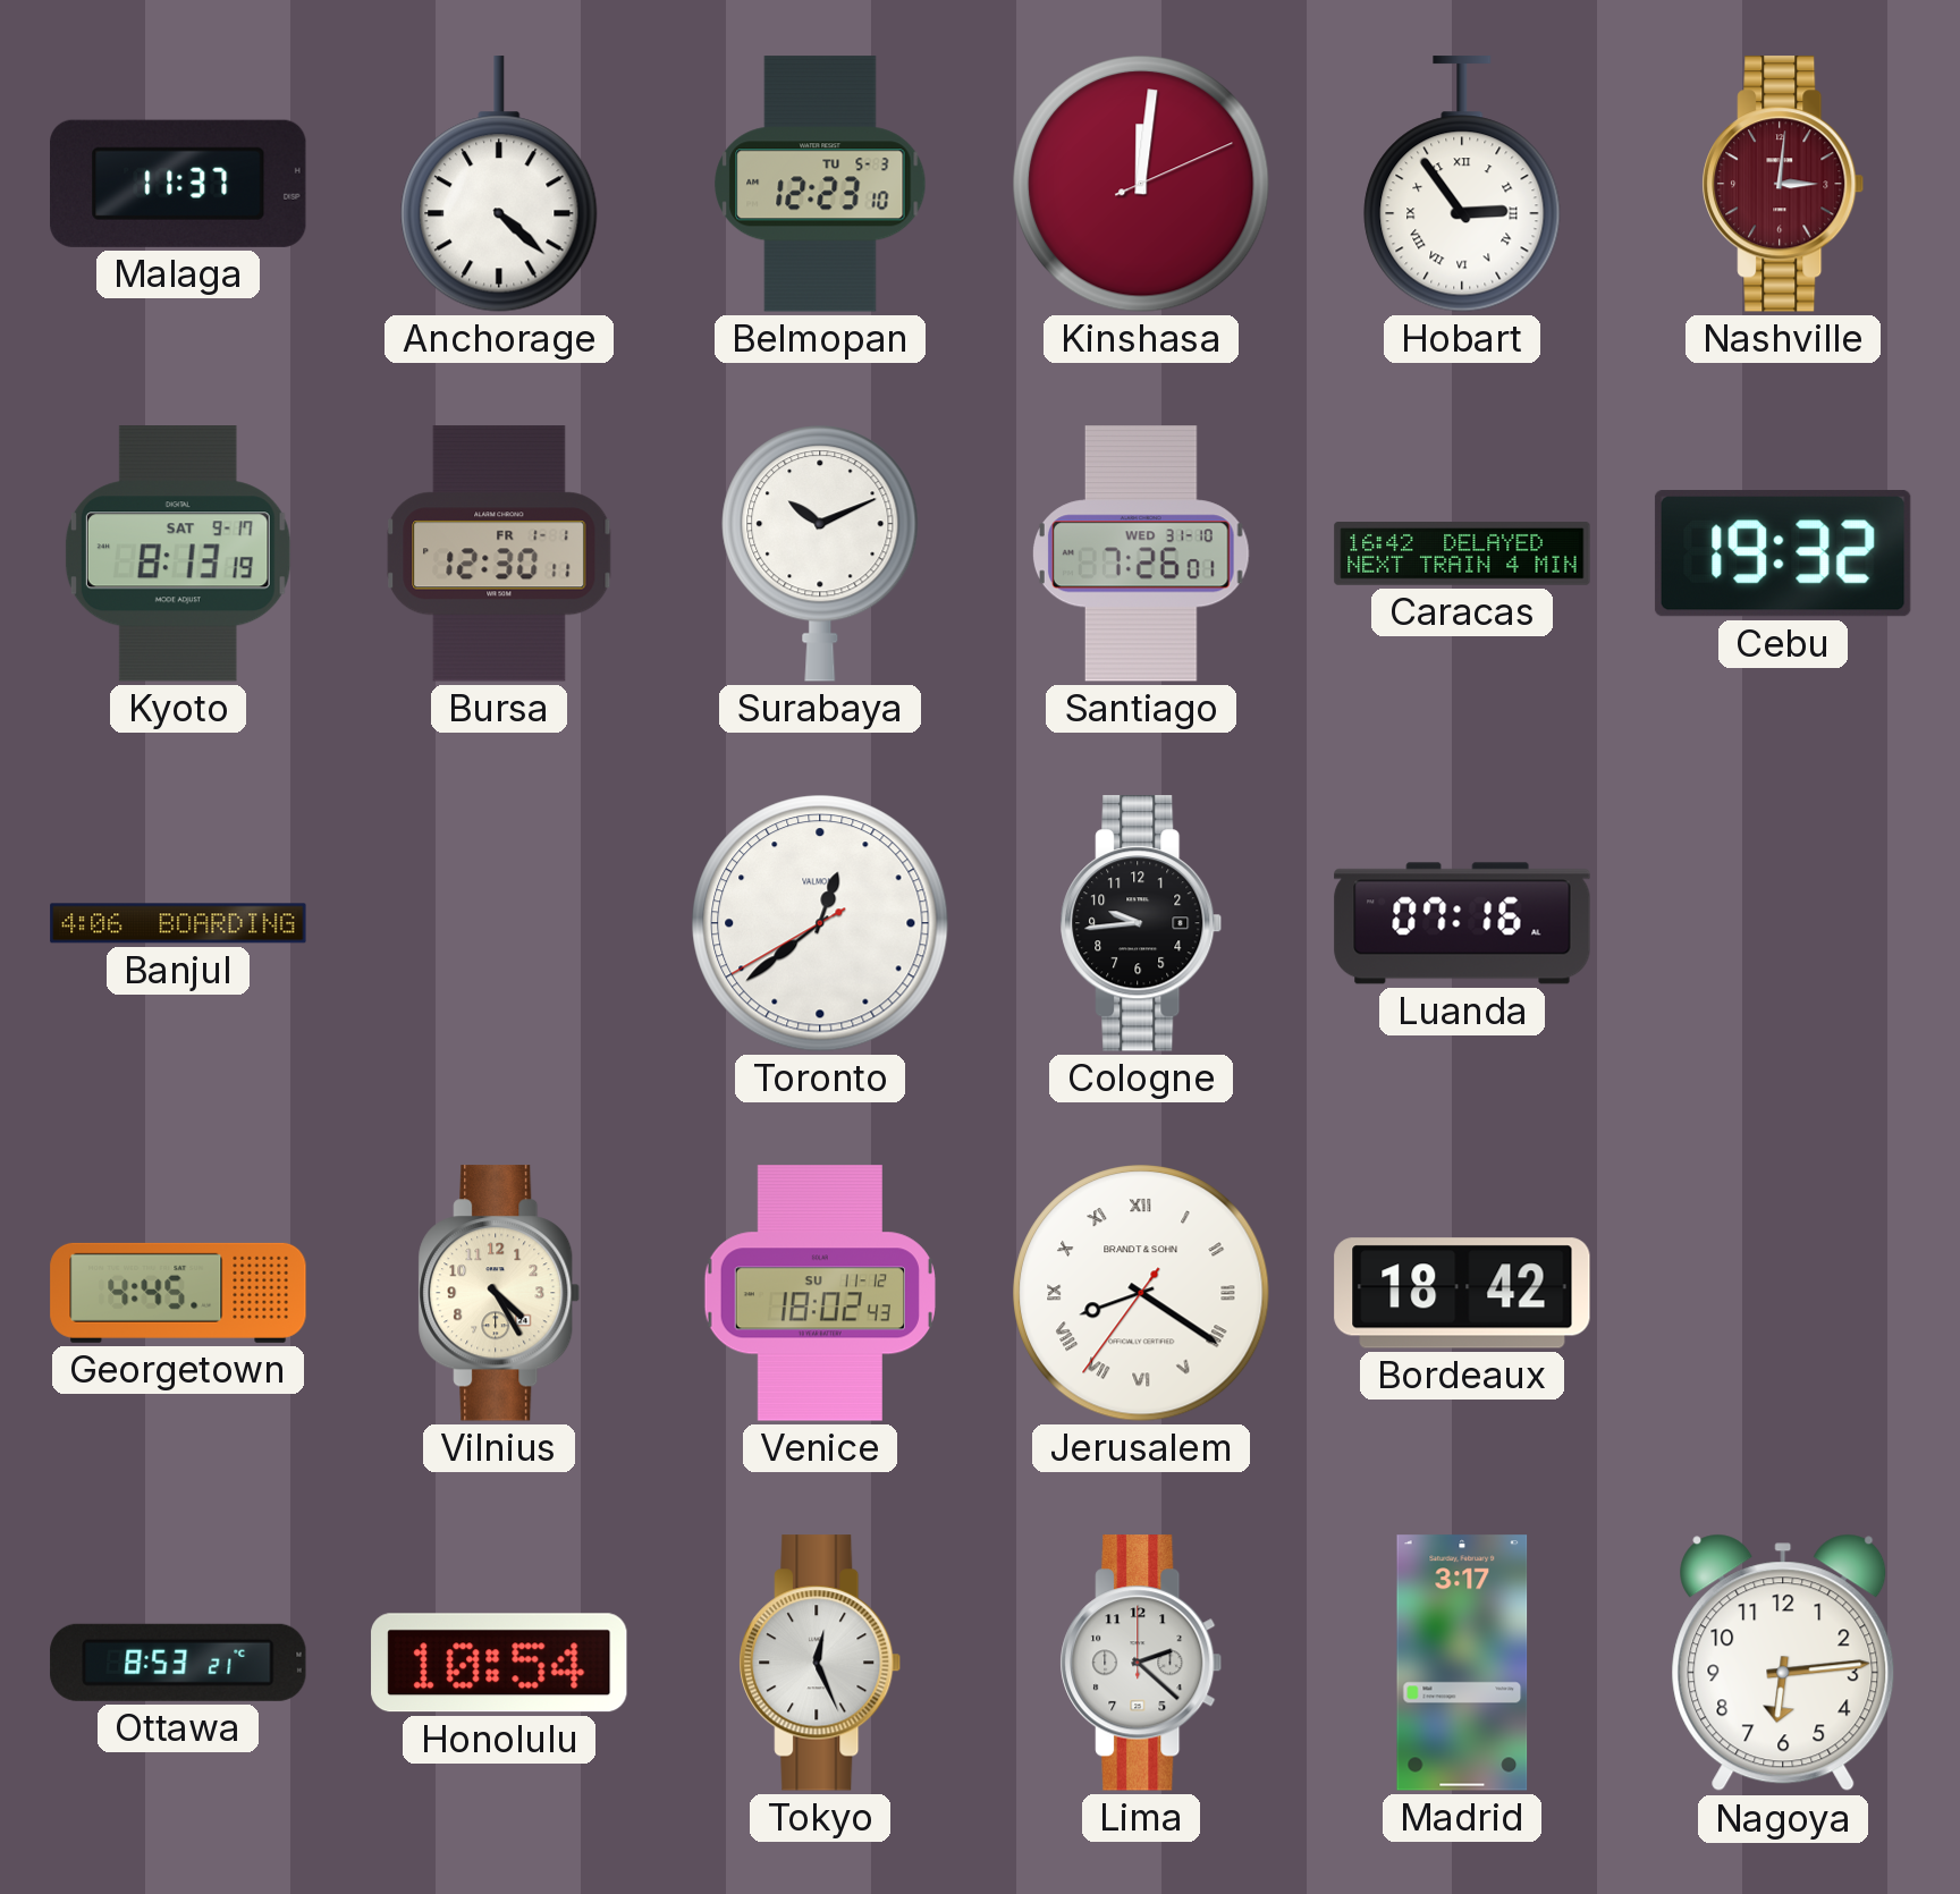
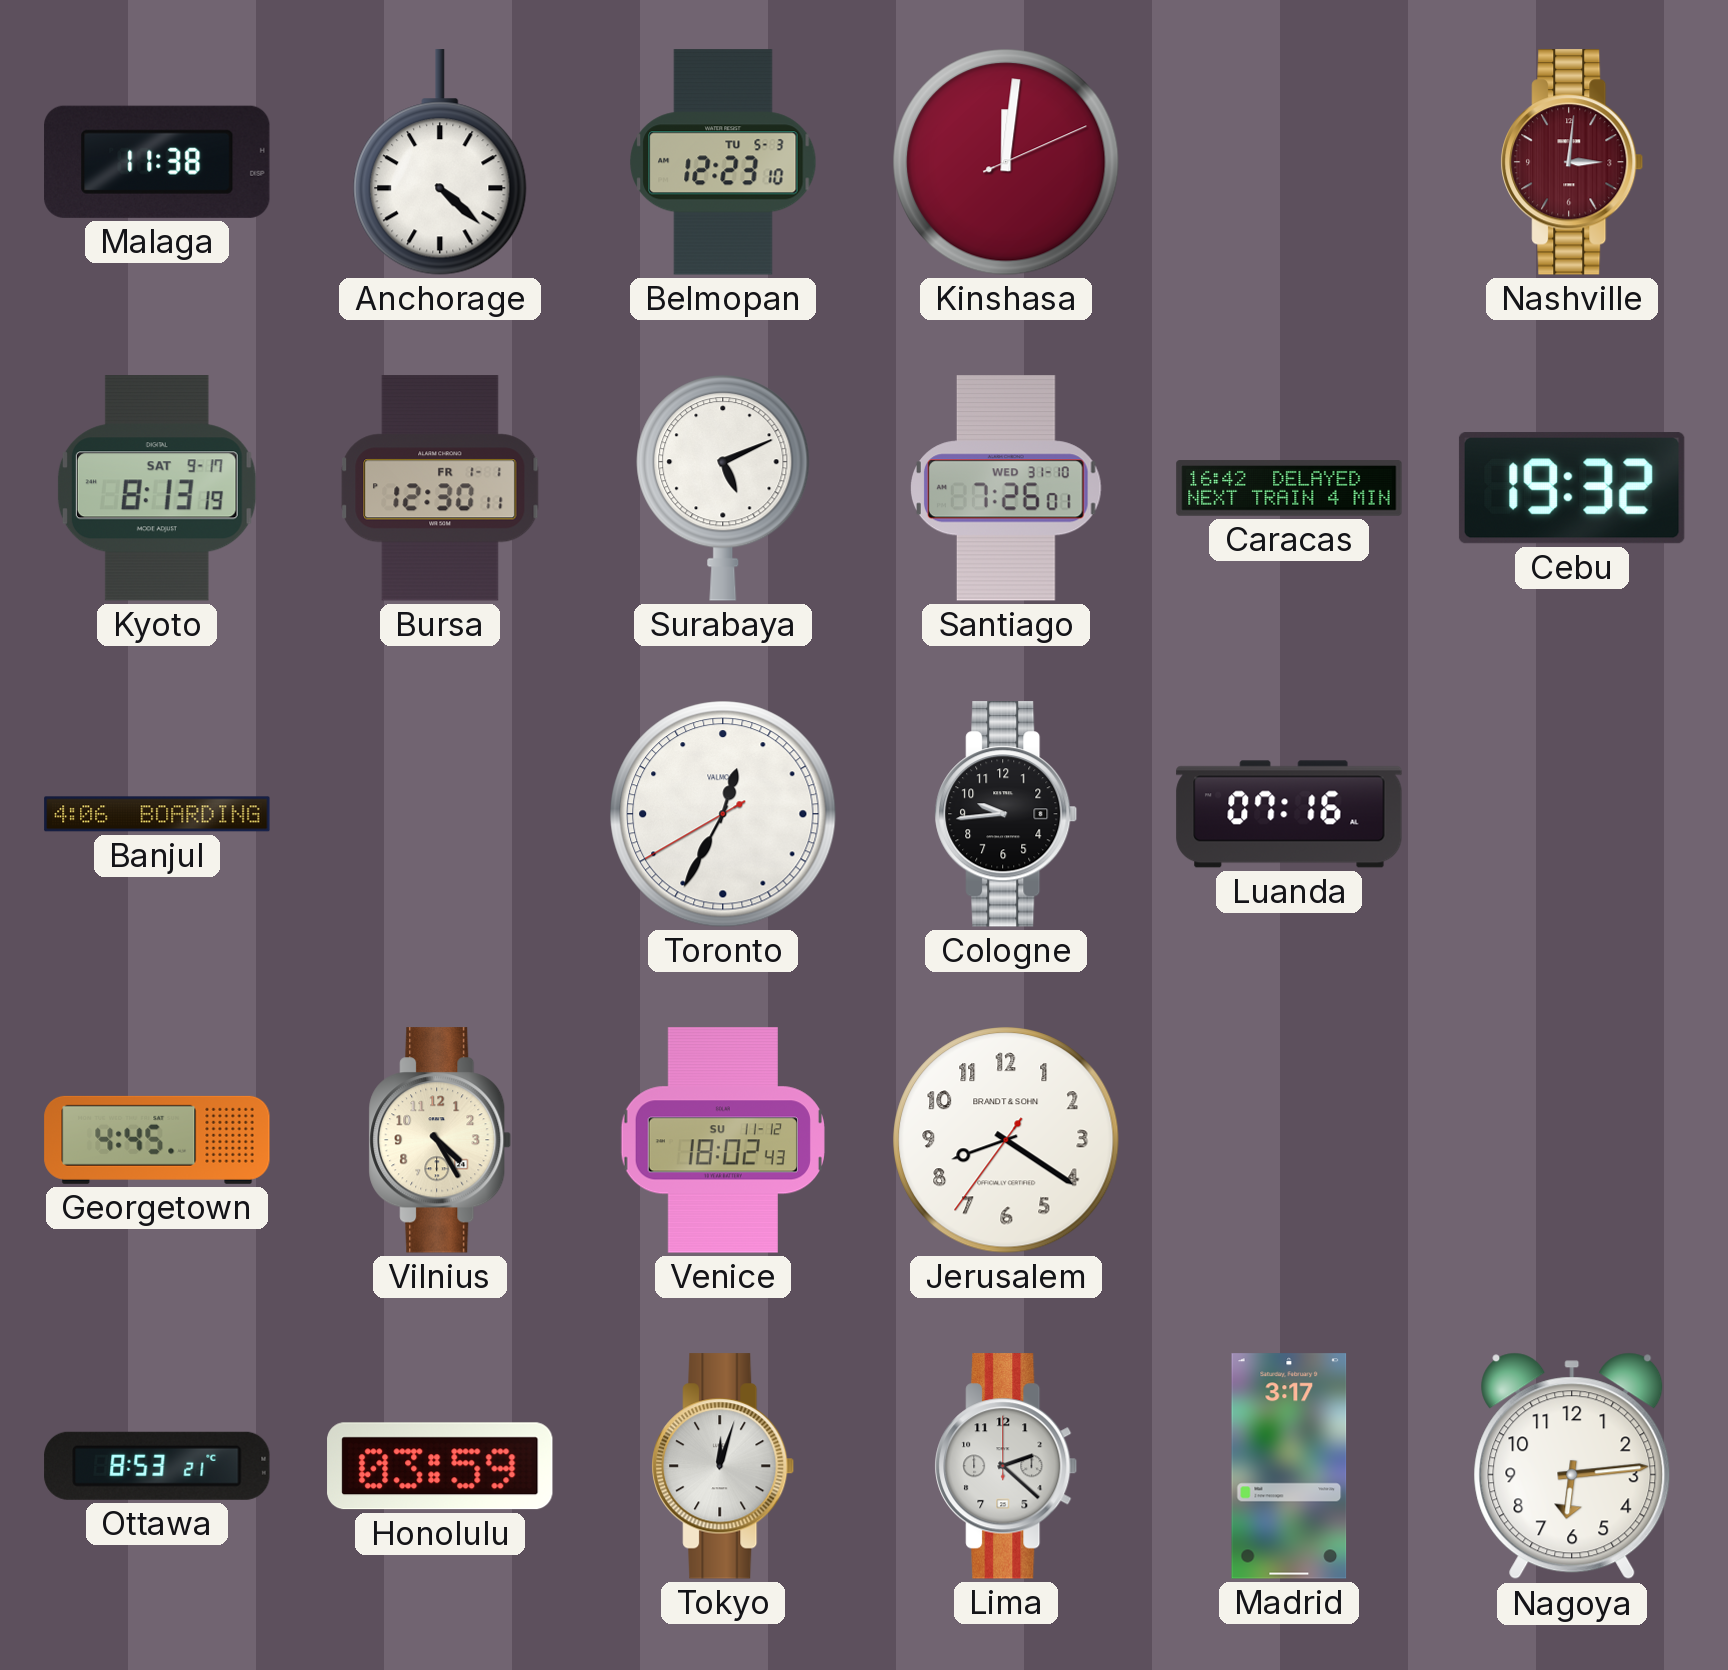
Malaga: 11:37 -> 11:38
Hobart: 2:54 -> none
Surabaya: 10:11 -> 5:11
Toronto: 12:38 -> 12:34
Jerusalem numerals: Roman -> Arabic
Bordeaux: 18:42 -> none
Honolulu: 10:54 -> 03:59
Tokyo: 12:26 -> 12:03
